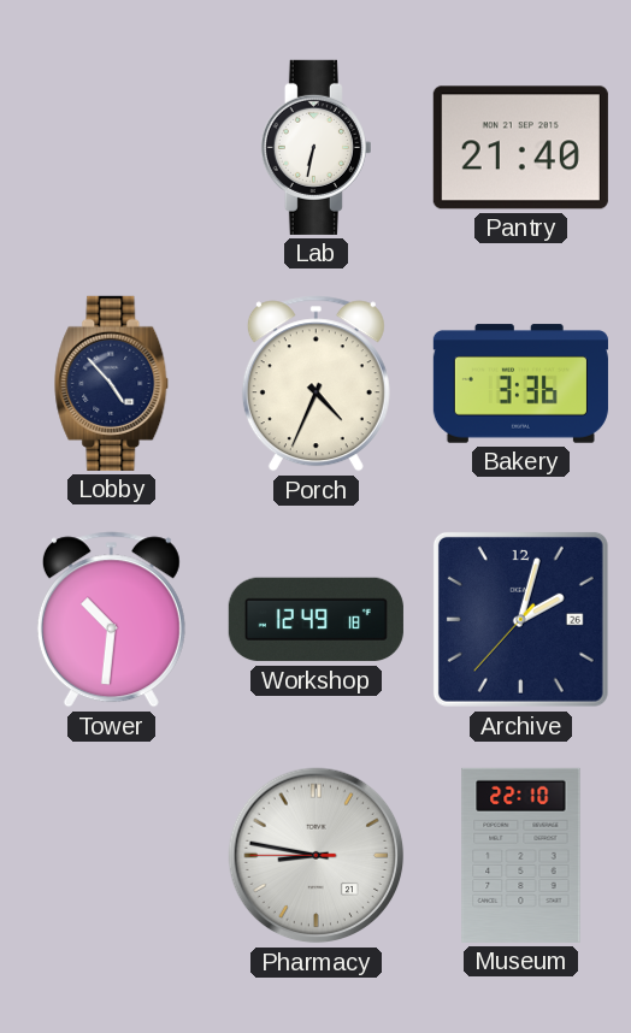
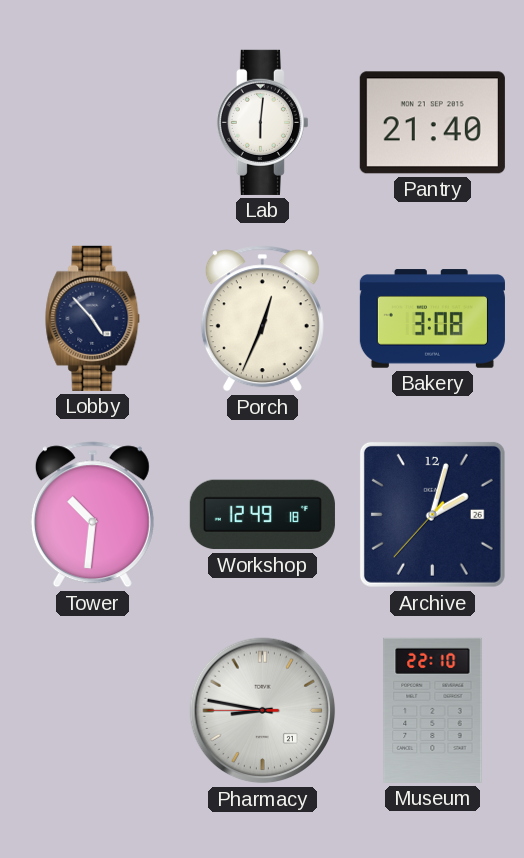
Lab: 6:32 -> 6:01
Porch: 4:34 -> 12:34
Bakery: 3:36 -> 3:08
